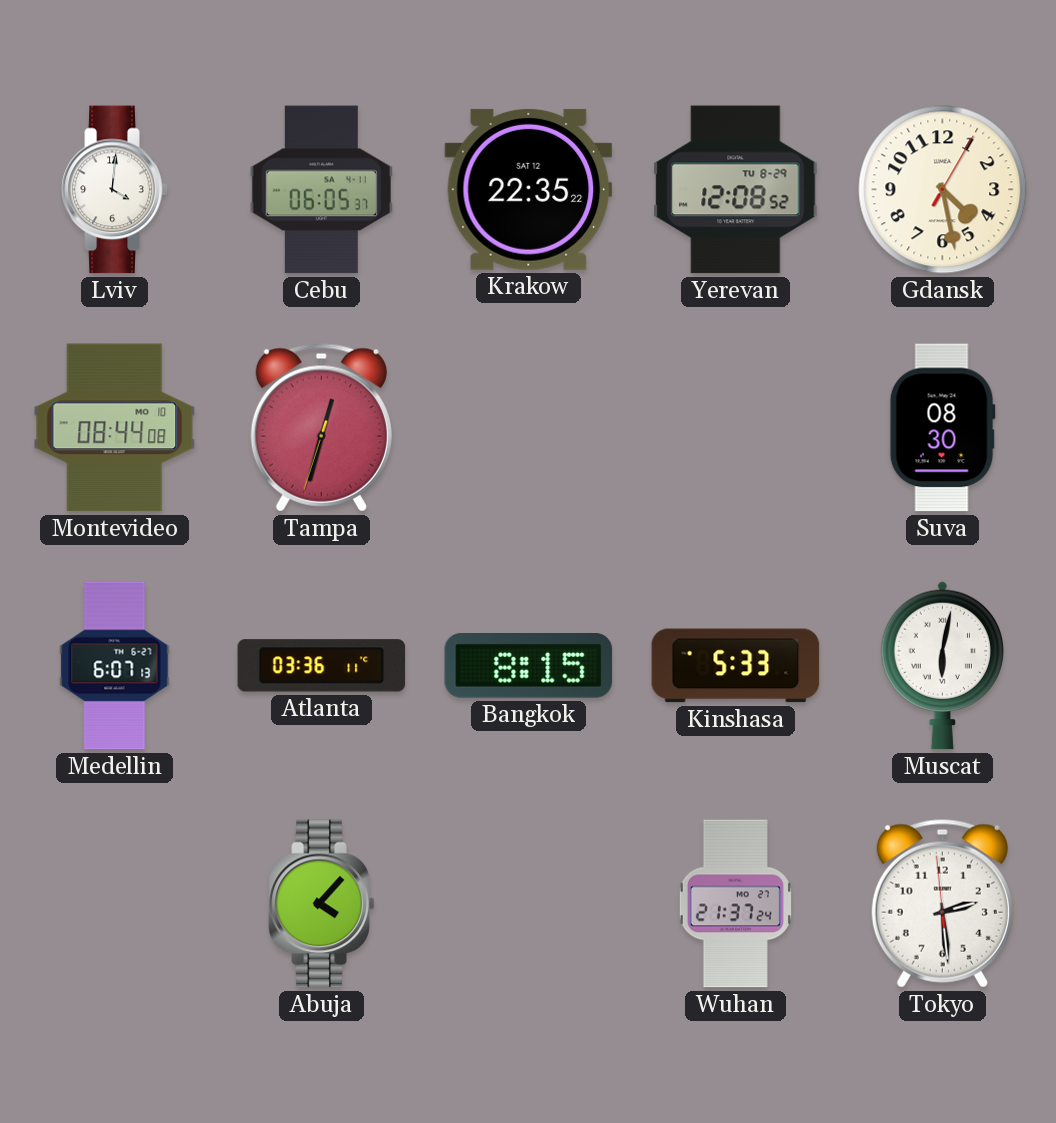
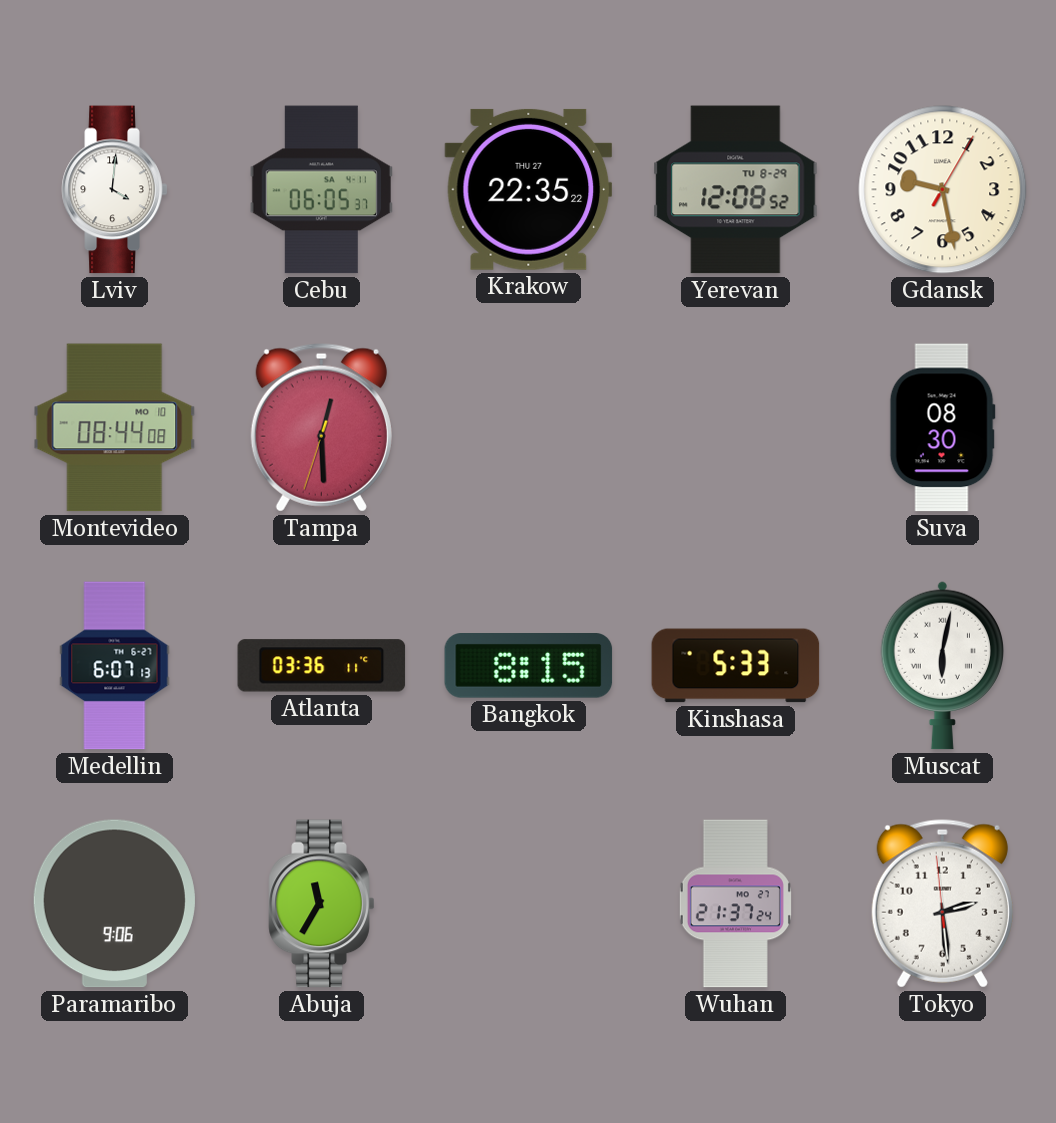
Krakow date: SAT 12 -> THU 27
Gdansk: 4:28 -> 9:28
Tampa: 12:32 -> 12:29
Paramaribo: none -> 9:06
Abuja: 4:07 -> 11:35
